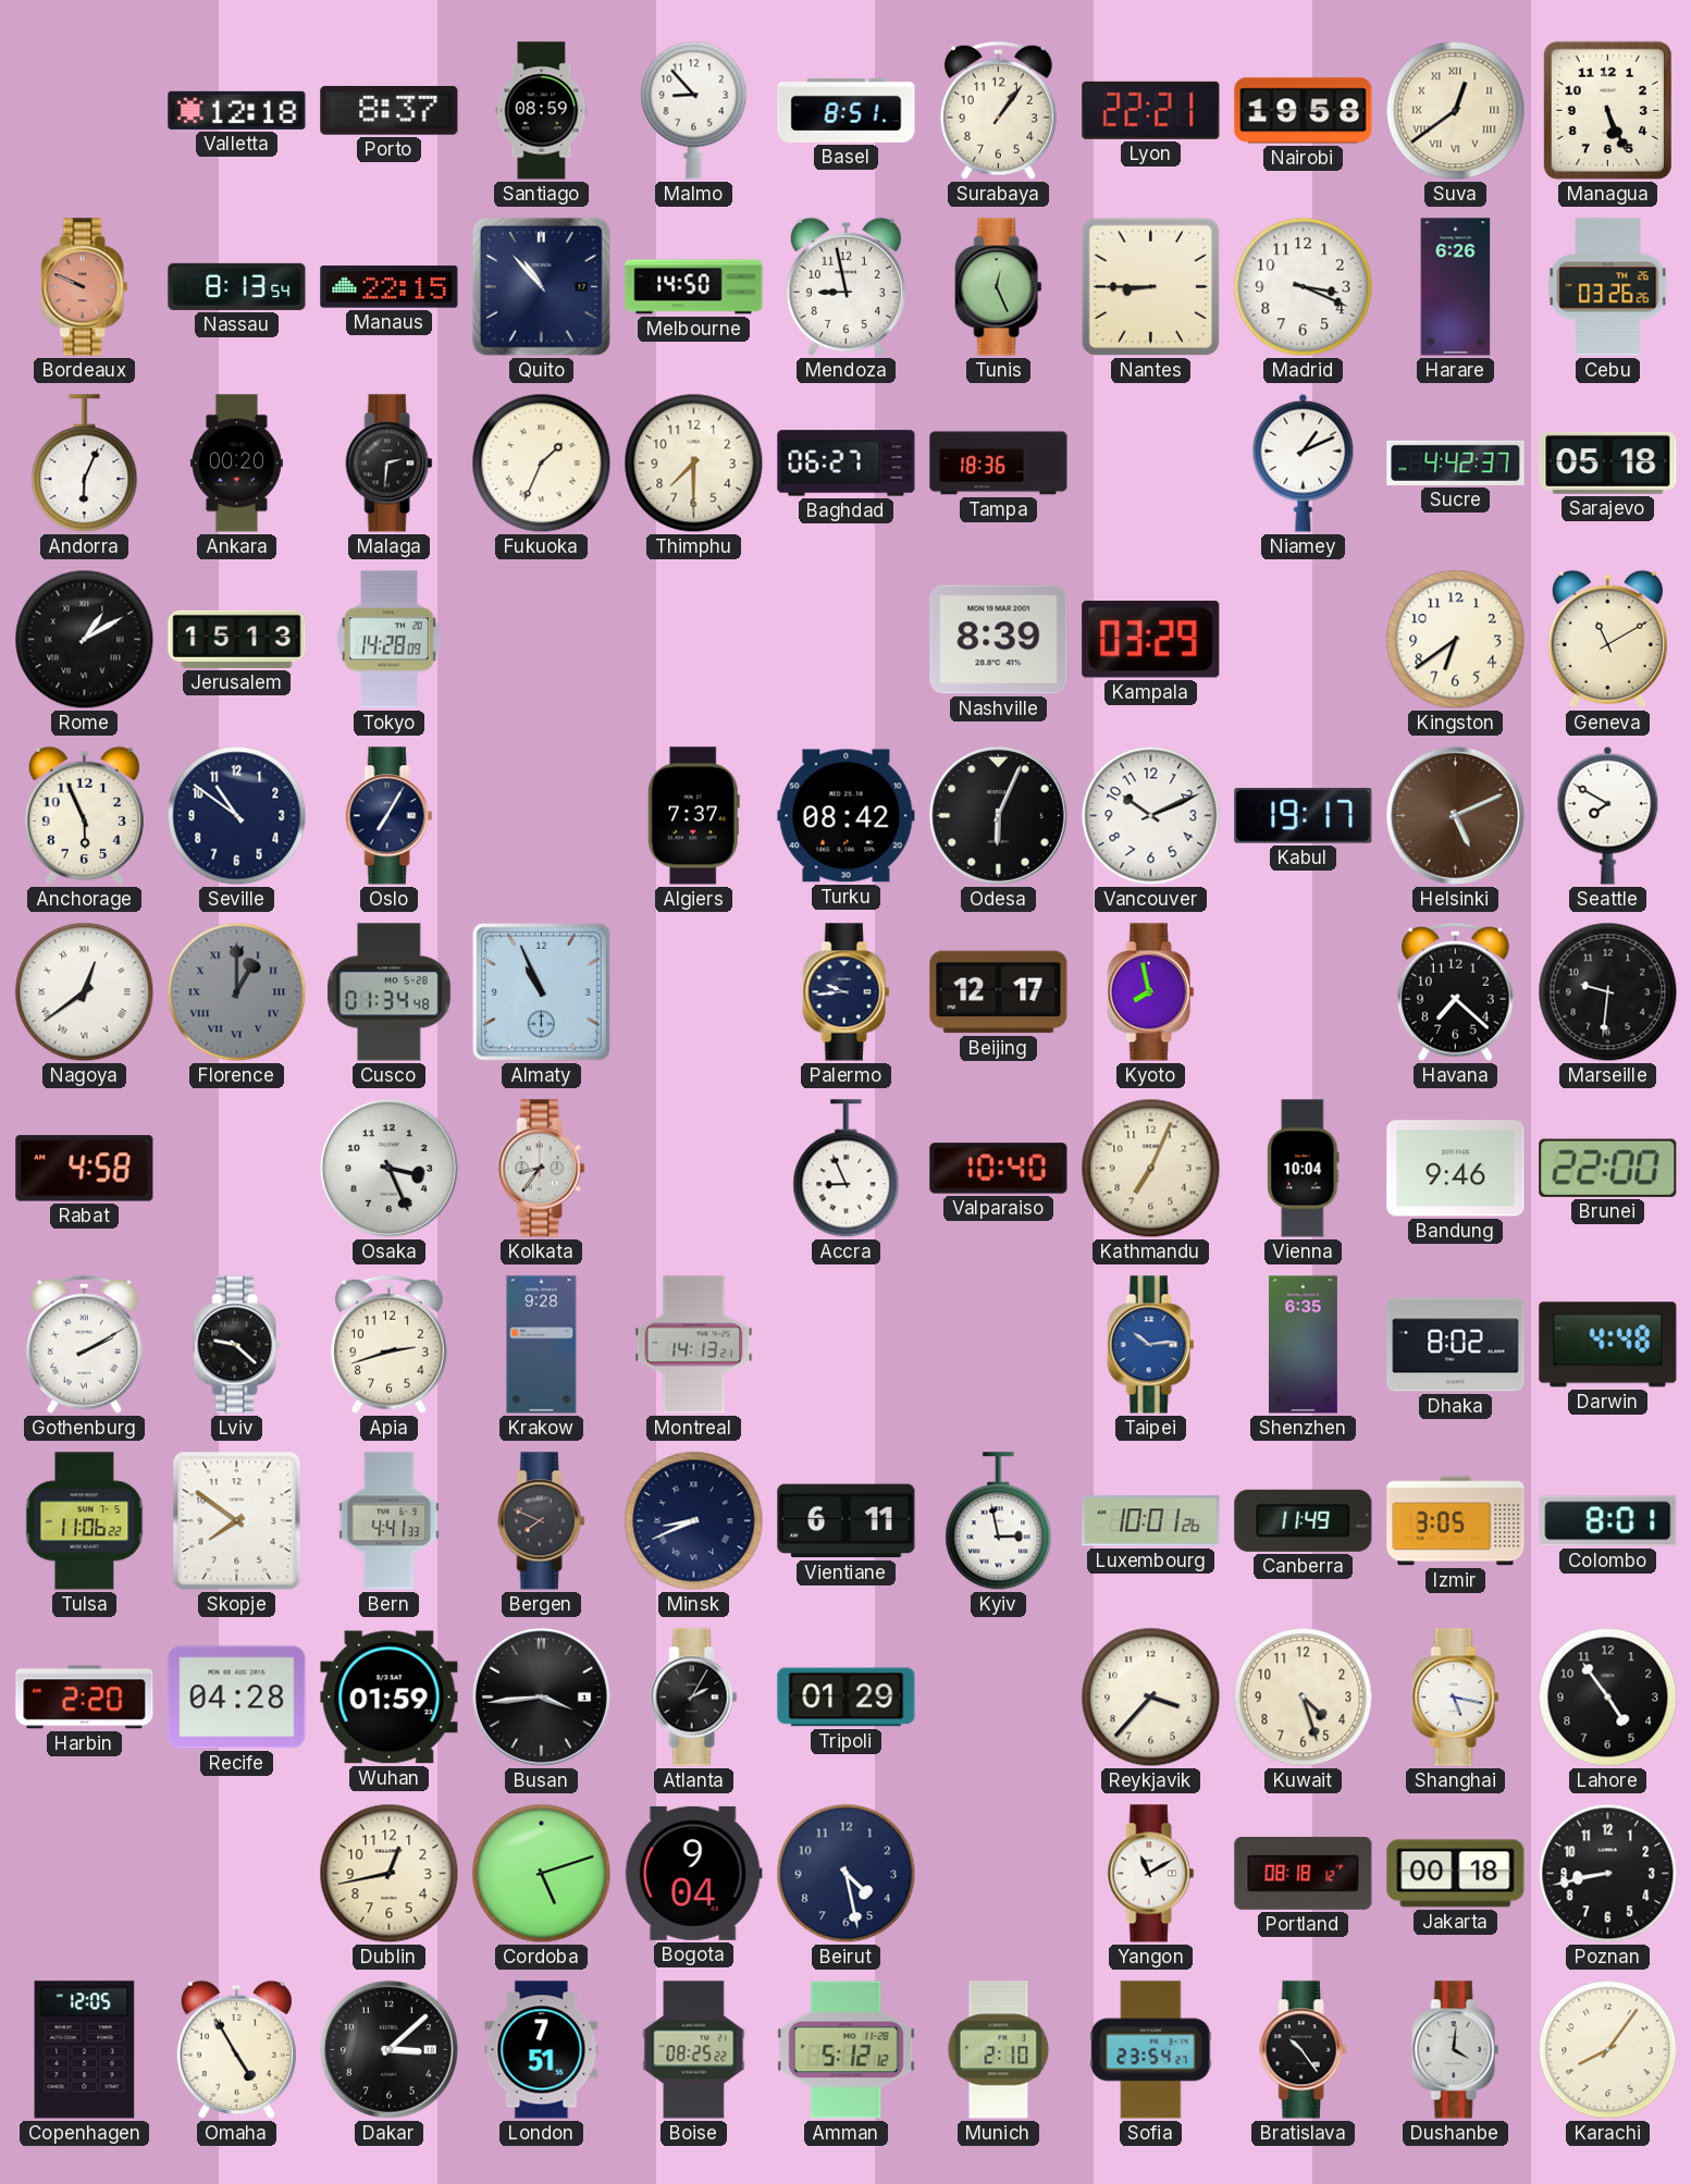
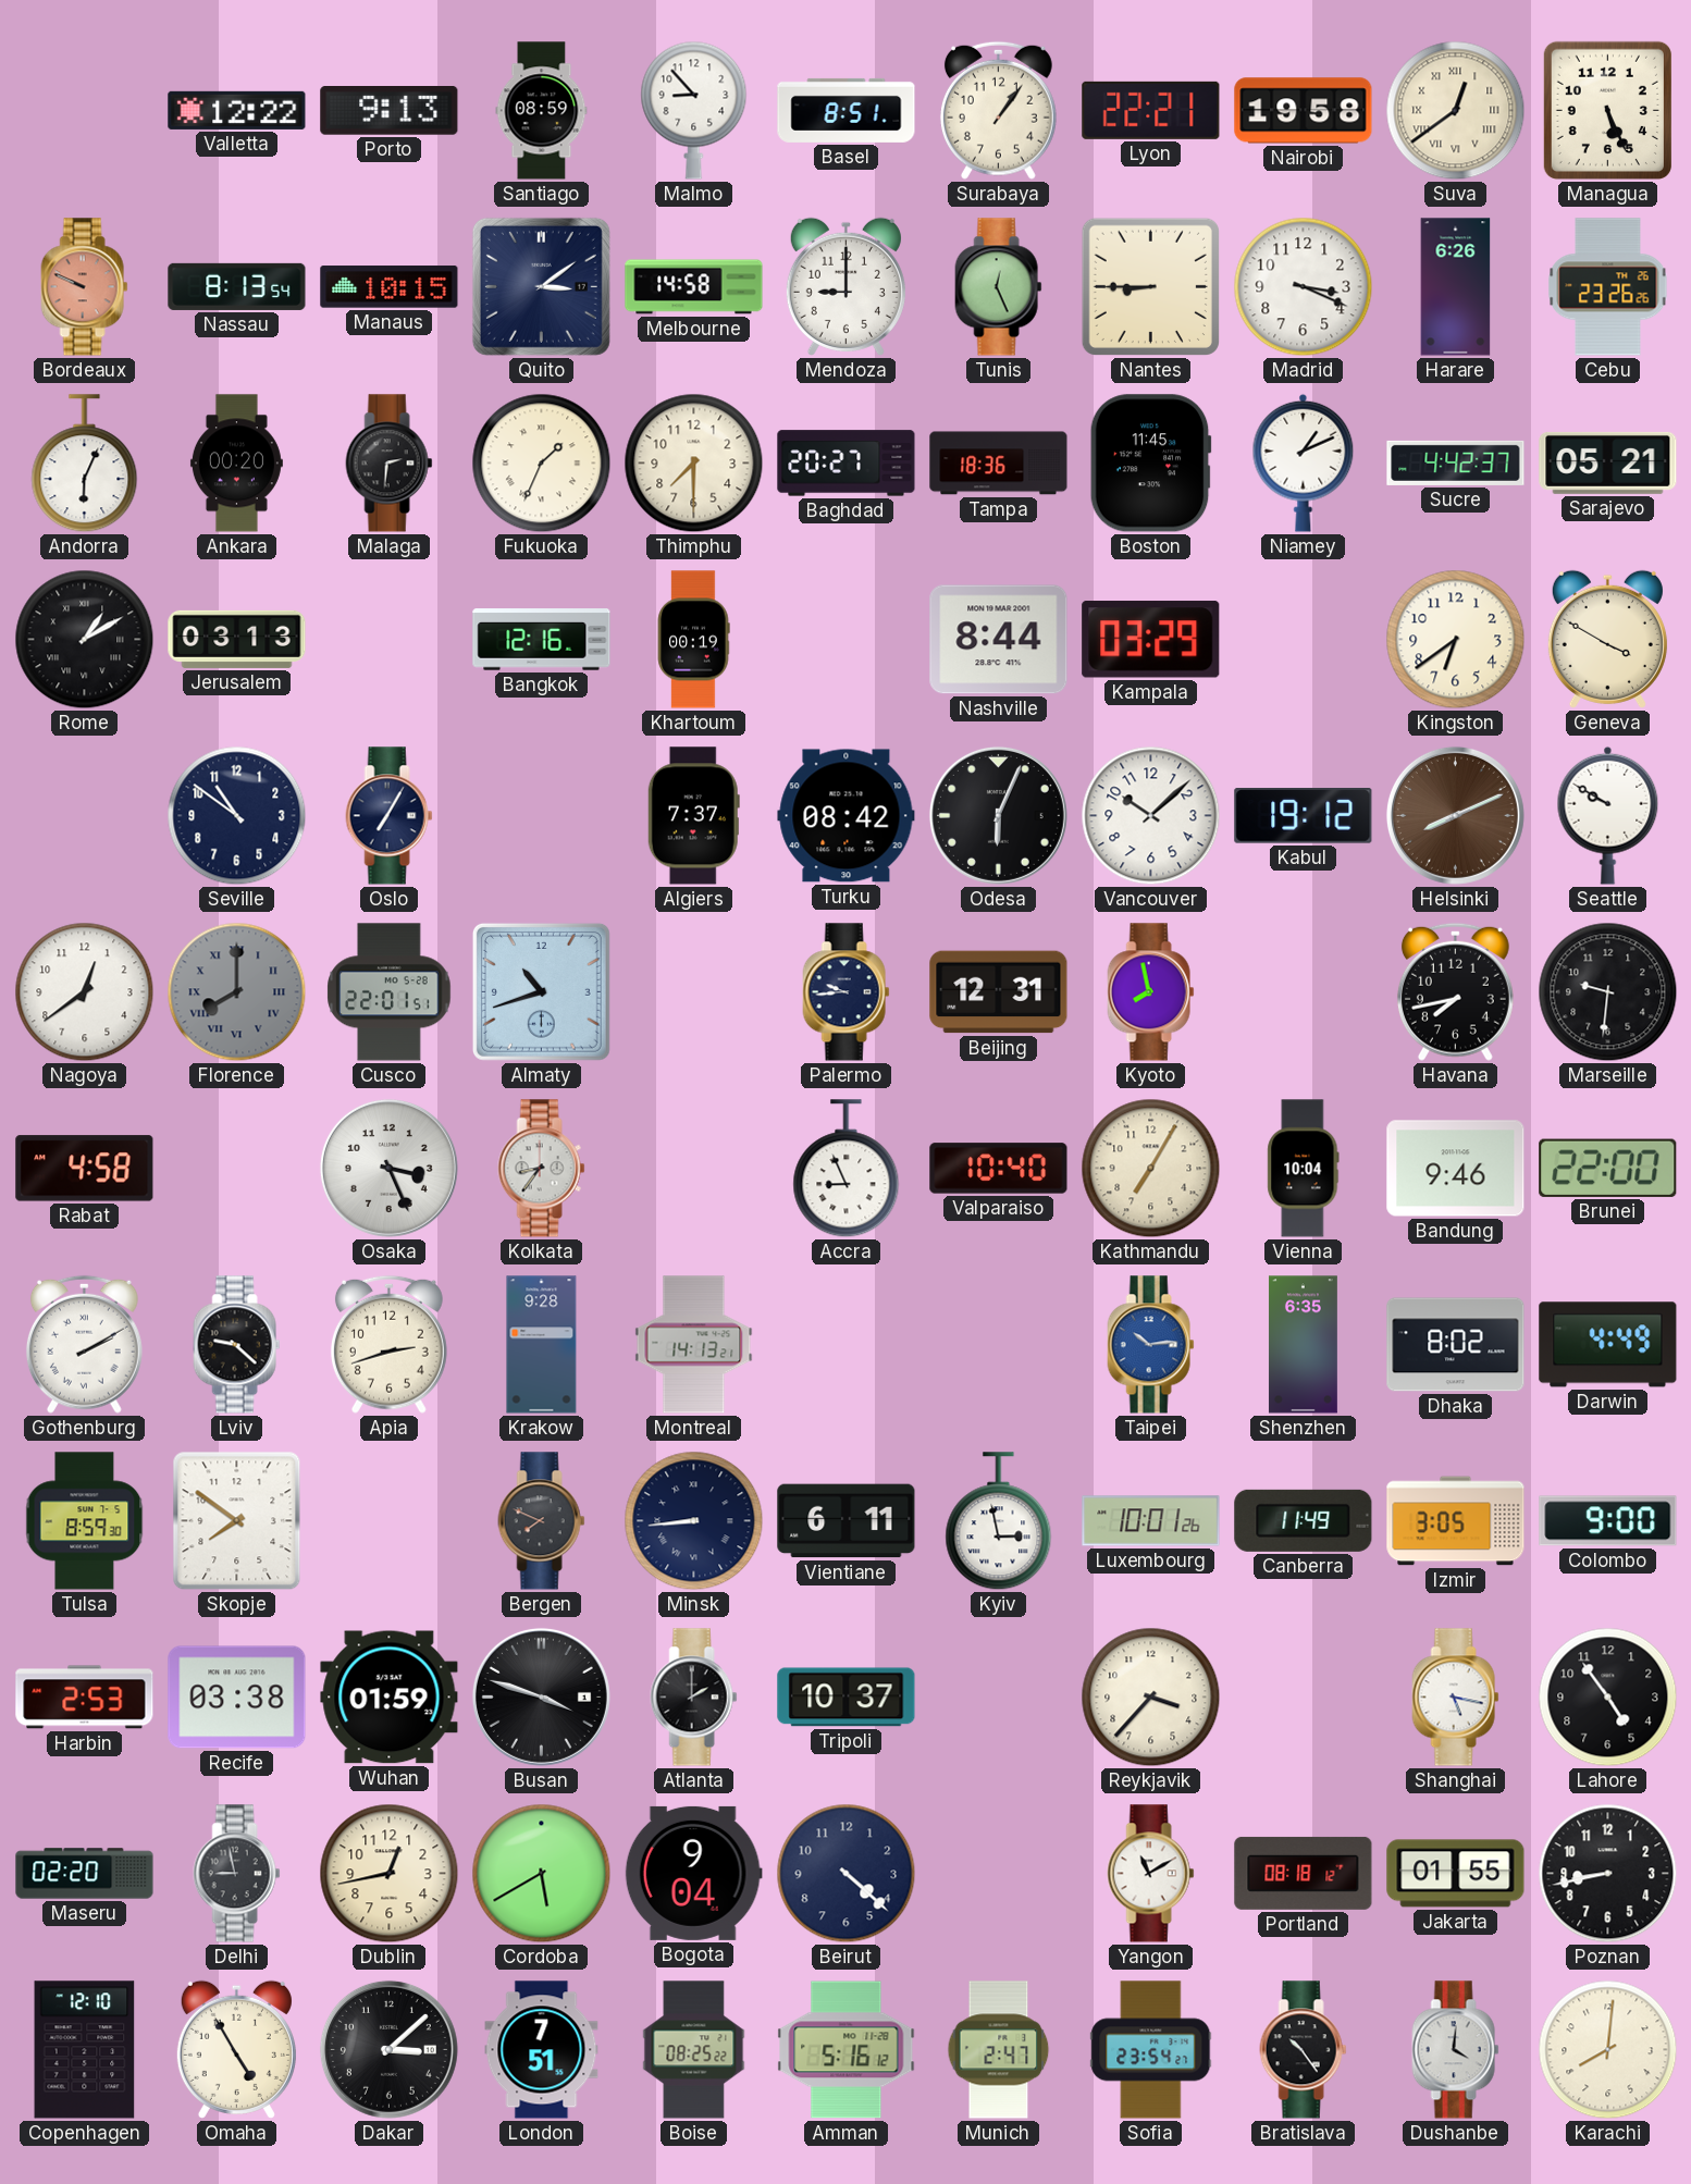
Valletta: 12:18 -> 12:22
Porto: 8:37 -> 9:13
Manaus: 22:15 -> 10:15
Quito: 10:53 -> 3:09
Melbourne: 14:50 -> 14:58
Mendoza: 8:58 -> 9:00
Cebu: 03:26 -> 23:26
Baghdad: 06:27 -> 20:27
Boston: none -> 11:45
Sarajevo: 05:18 -> 05:21
Jerusalem: 15:13 -> 03:13
Tokyo: 14:28 -> none
Bangkok: none -> 12:16
Khartoum: none -> 00:19
Nashville: 8:39 -> 8:44
Geneva: 11:10 -> 3:50
Anchorage: 5:56 -> none
Vancouver: 10:11 -> 10:08
Kabul: 19:17 -> 19:12
Helsinki: 5:11 -> 8:11
Seattle: 7:50 -> 9:50
Nagoya numerals: Roman -> Arabic
Florence: 1:00 -> 8:00
Cusco: 01:34 -> 22:01
Almaty: 10:56 -> 10:42
Beijing: 12:17 -> 12:31
Havana: 7:22 -> 7:43
Kathmandu: 7:04 -> 7:05
Darwin: 4:48 -> 4:49
Tulsa: 11:06 -> 8:59
Bern: 4:41 -> none
Minsk: 8:41 -> 8:44
Colombo: 8:01 -> 9:00
Harbin: 2:20 -> 2:53
Recife: 04:28 -> 03:38
Busan: 3:44 -> 3:48
Atlanta: 2:05 -> 2:00
Tripoli: 01:29 -> 10:37
Kuwait: 4:27 -> none
Maseru: none -> 02:20
Delhi: none -> 8:58
Cordoba: 5:12 -> 5:40
Beirut: 4:28 -> 4:22
Jakarta: 00:18 -> 01:55
Copenhagen: 12:05 -> 12:10
Amman: 5:12 -> 5:16
Munich: 2:10 -> 2:47
Karachi: 8:06 -> 8:01
